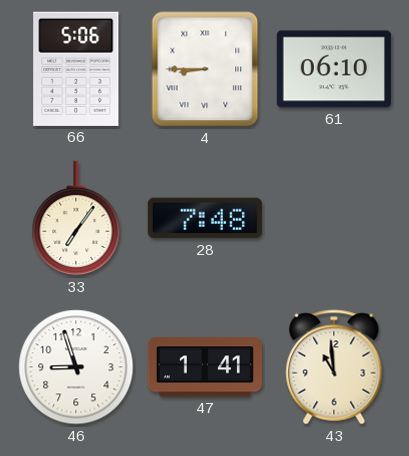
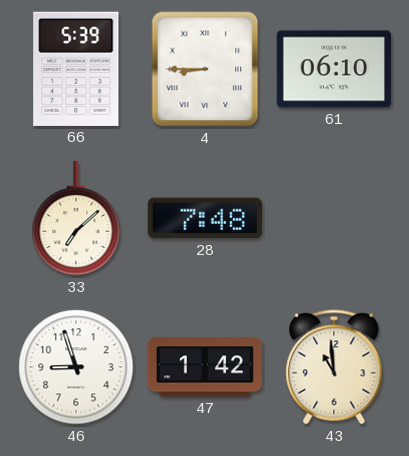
66: 5:06 -> 5:39
33: 7:06 -> 7:08
47: 1:41 -> 1:42
